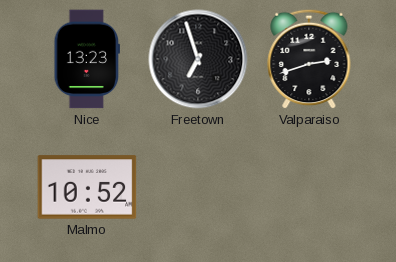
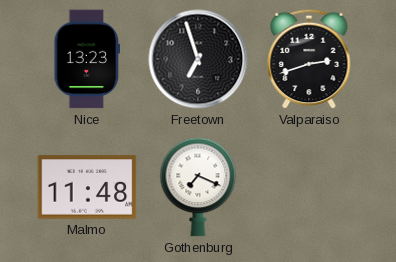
Malmo: 10:52 -> 11:48
Gothenburg: none -> 7:19
